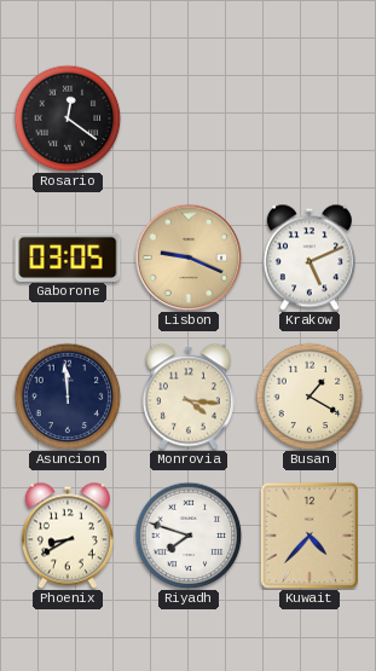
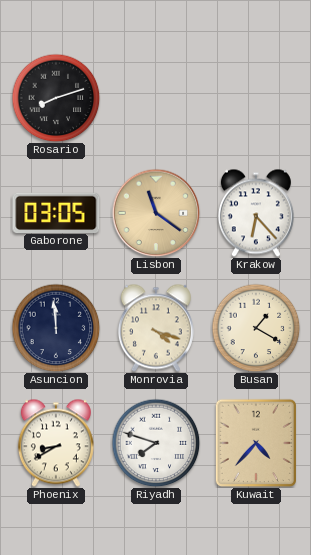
Rosario: 12:21 -> 8:12
Lisbon: 9:19 -> 11:21
Krakow: 5:11 -> 6:23
Monrovia: 4:16 -> 4:18
